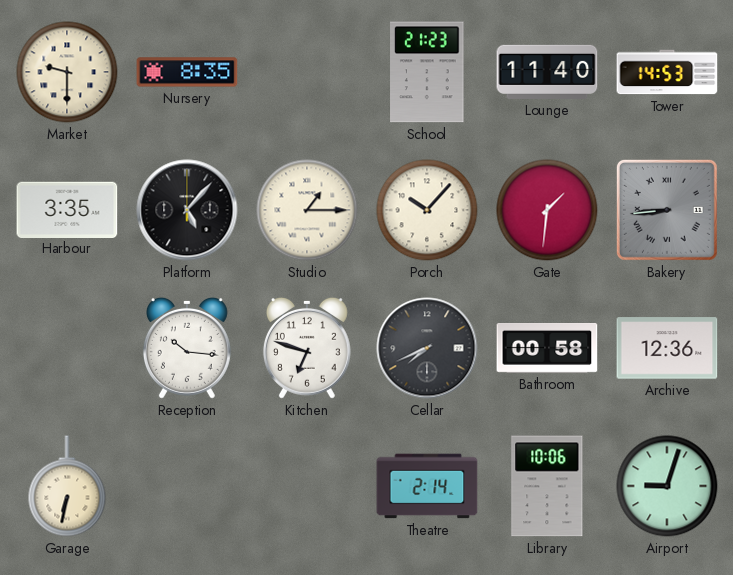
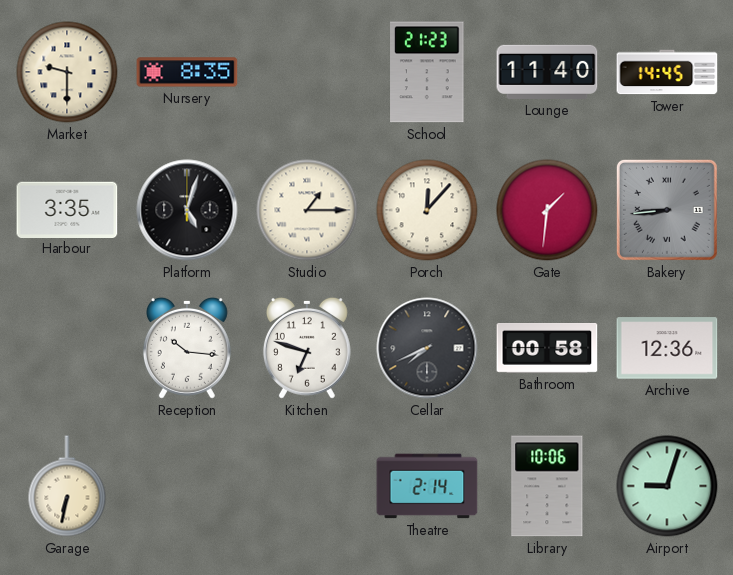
Tower: 14:53 -> 14:45
Platform: 5:07 -> 5:03
Porch: 10:07 -> 12:07
